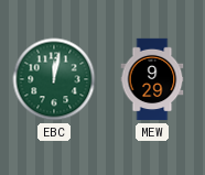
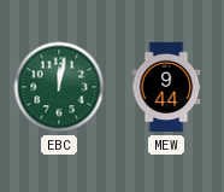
MEW: 9:29 -> 9:44
